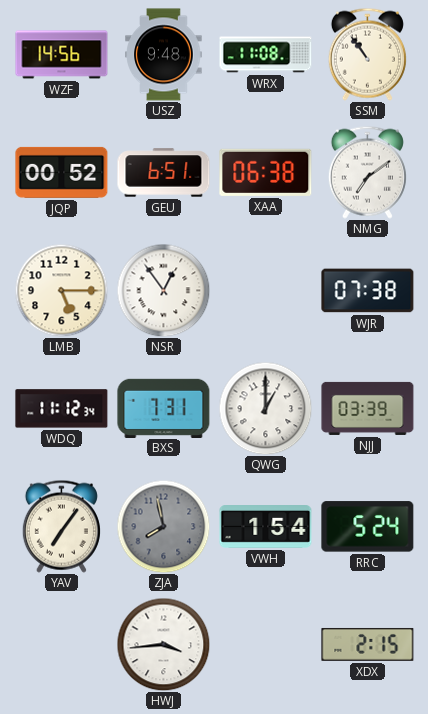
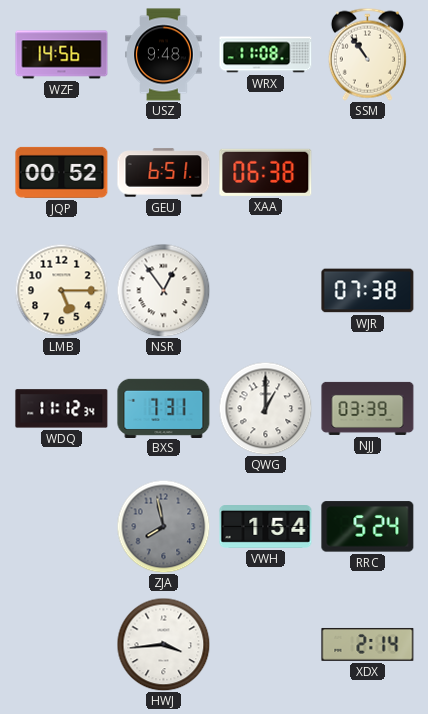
NMG: 7:09 -> none
YAV: 7:06 -> none
XDX: 2:15 -> 2:14
